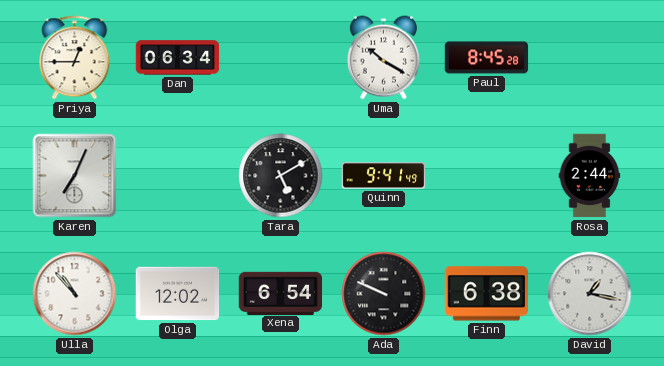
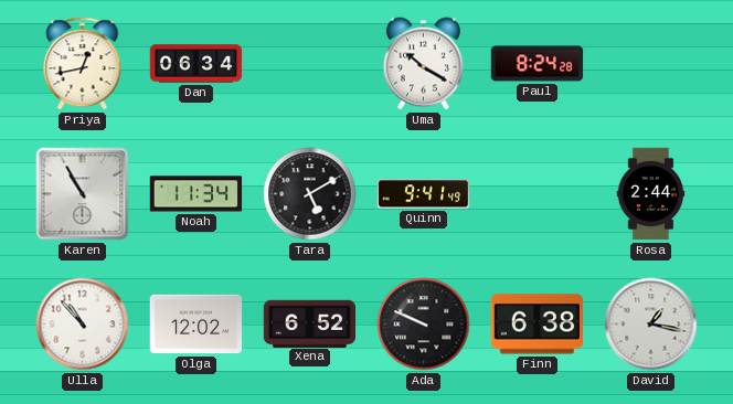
Priya: 12:45 -> 12:43
Paul: 8:45 -> 8:24
Karen: 7:04 -> 10:55
Noah: none -> 11:34
Xena: 6:54 -> 6:52
